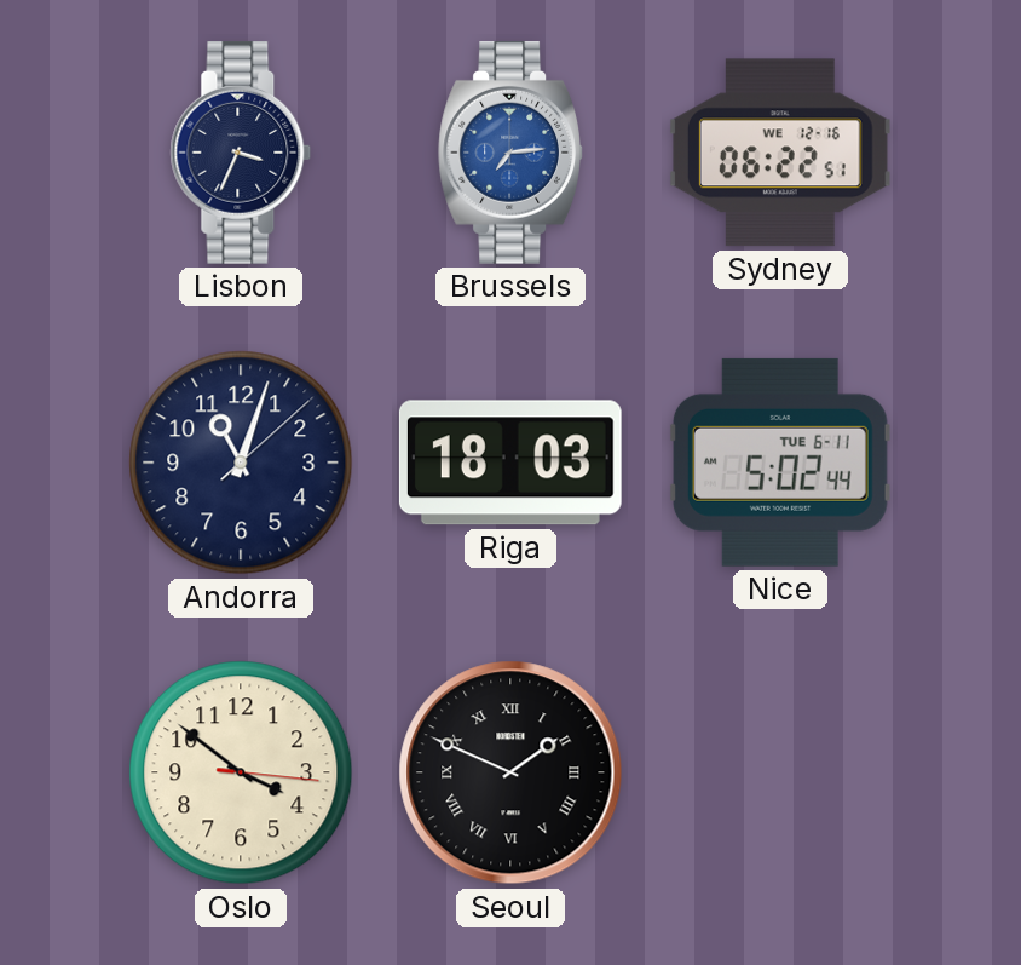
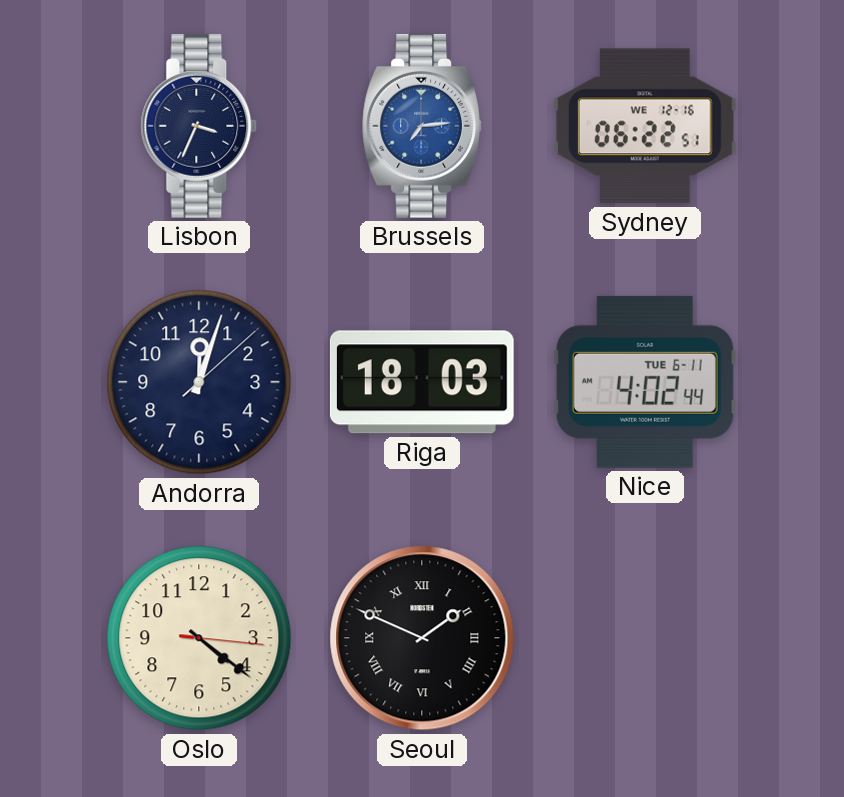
Andorra: 11:03 -> 12:03
Nice: 5:02 -> 4:02
Oslo: 3:51 -> 4:21
